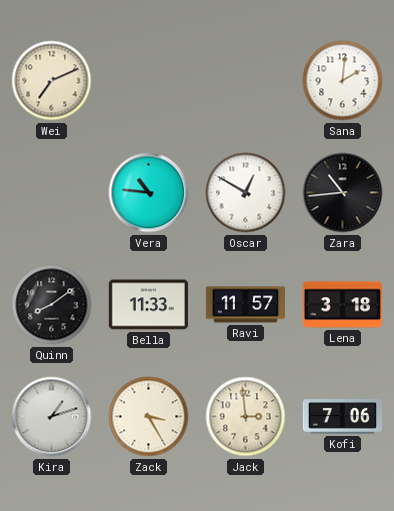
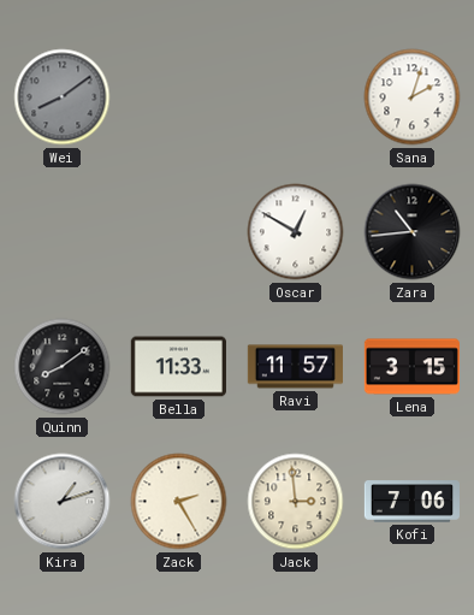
Wei: 7:11 -> 8:09
Wei dial: cream -> grey
Sana: 2:01 -> 2:03
Vera: 10:46 -> none
Lena: 3:18 -> 3:15
Zack: 3:25 -> 2:25
